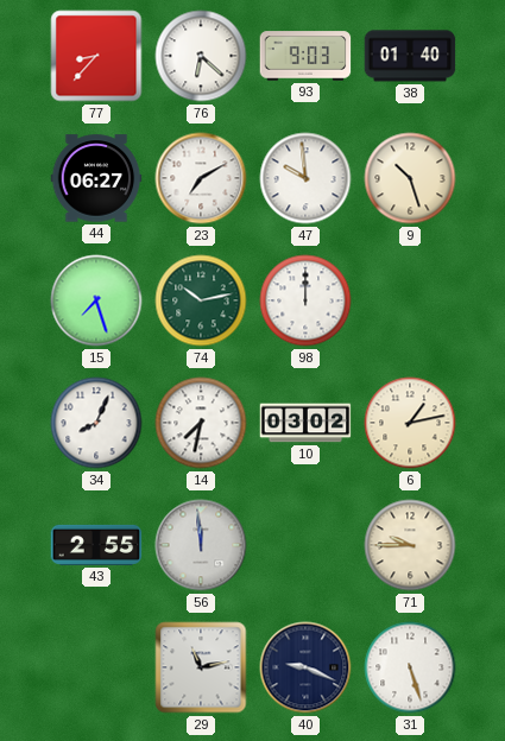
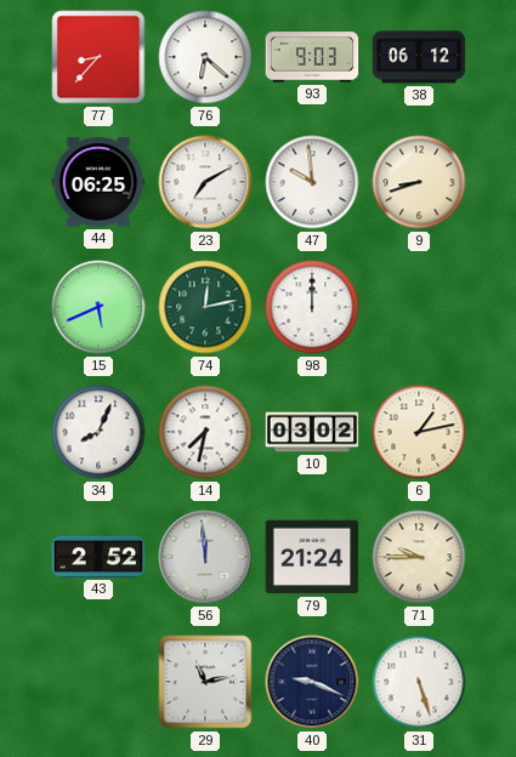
38: 01:40 -> 06:12
44: 06:27 -> 06:25
9: 10:27 -> 8:42
15: 7:27 -> 5:41
74: 10:13 -> 12:13
43: 2:55 -> 2:52
79: none -> 21:24
